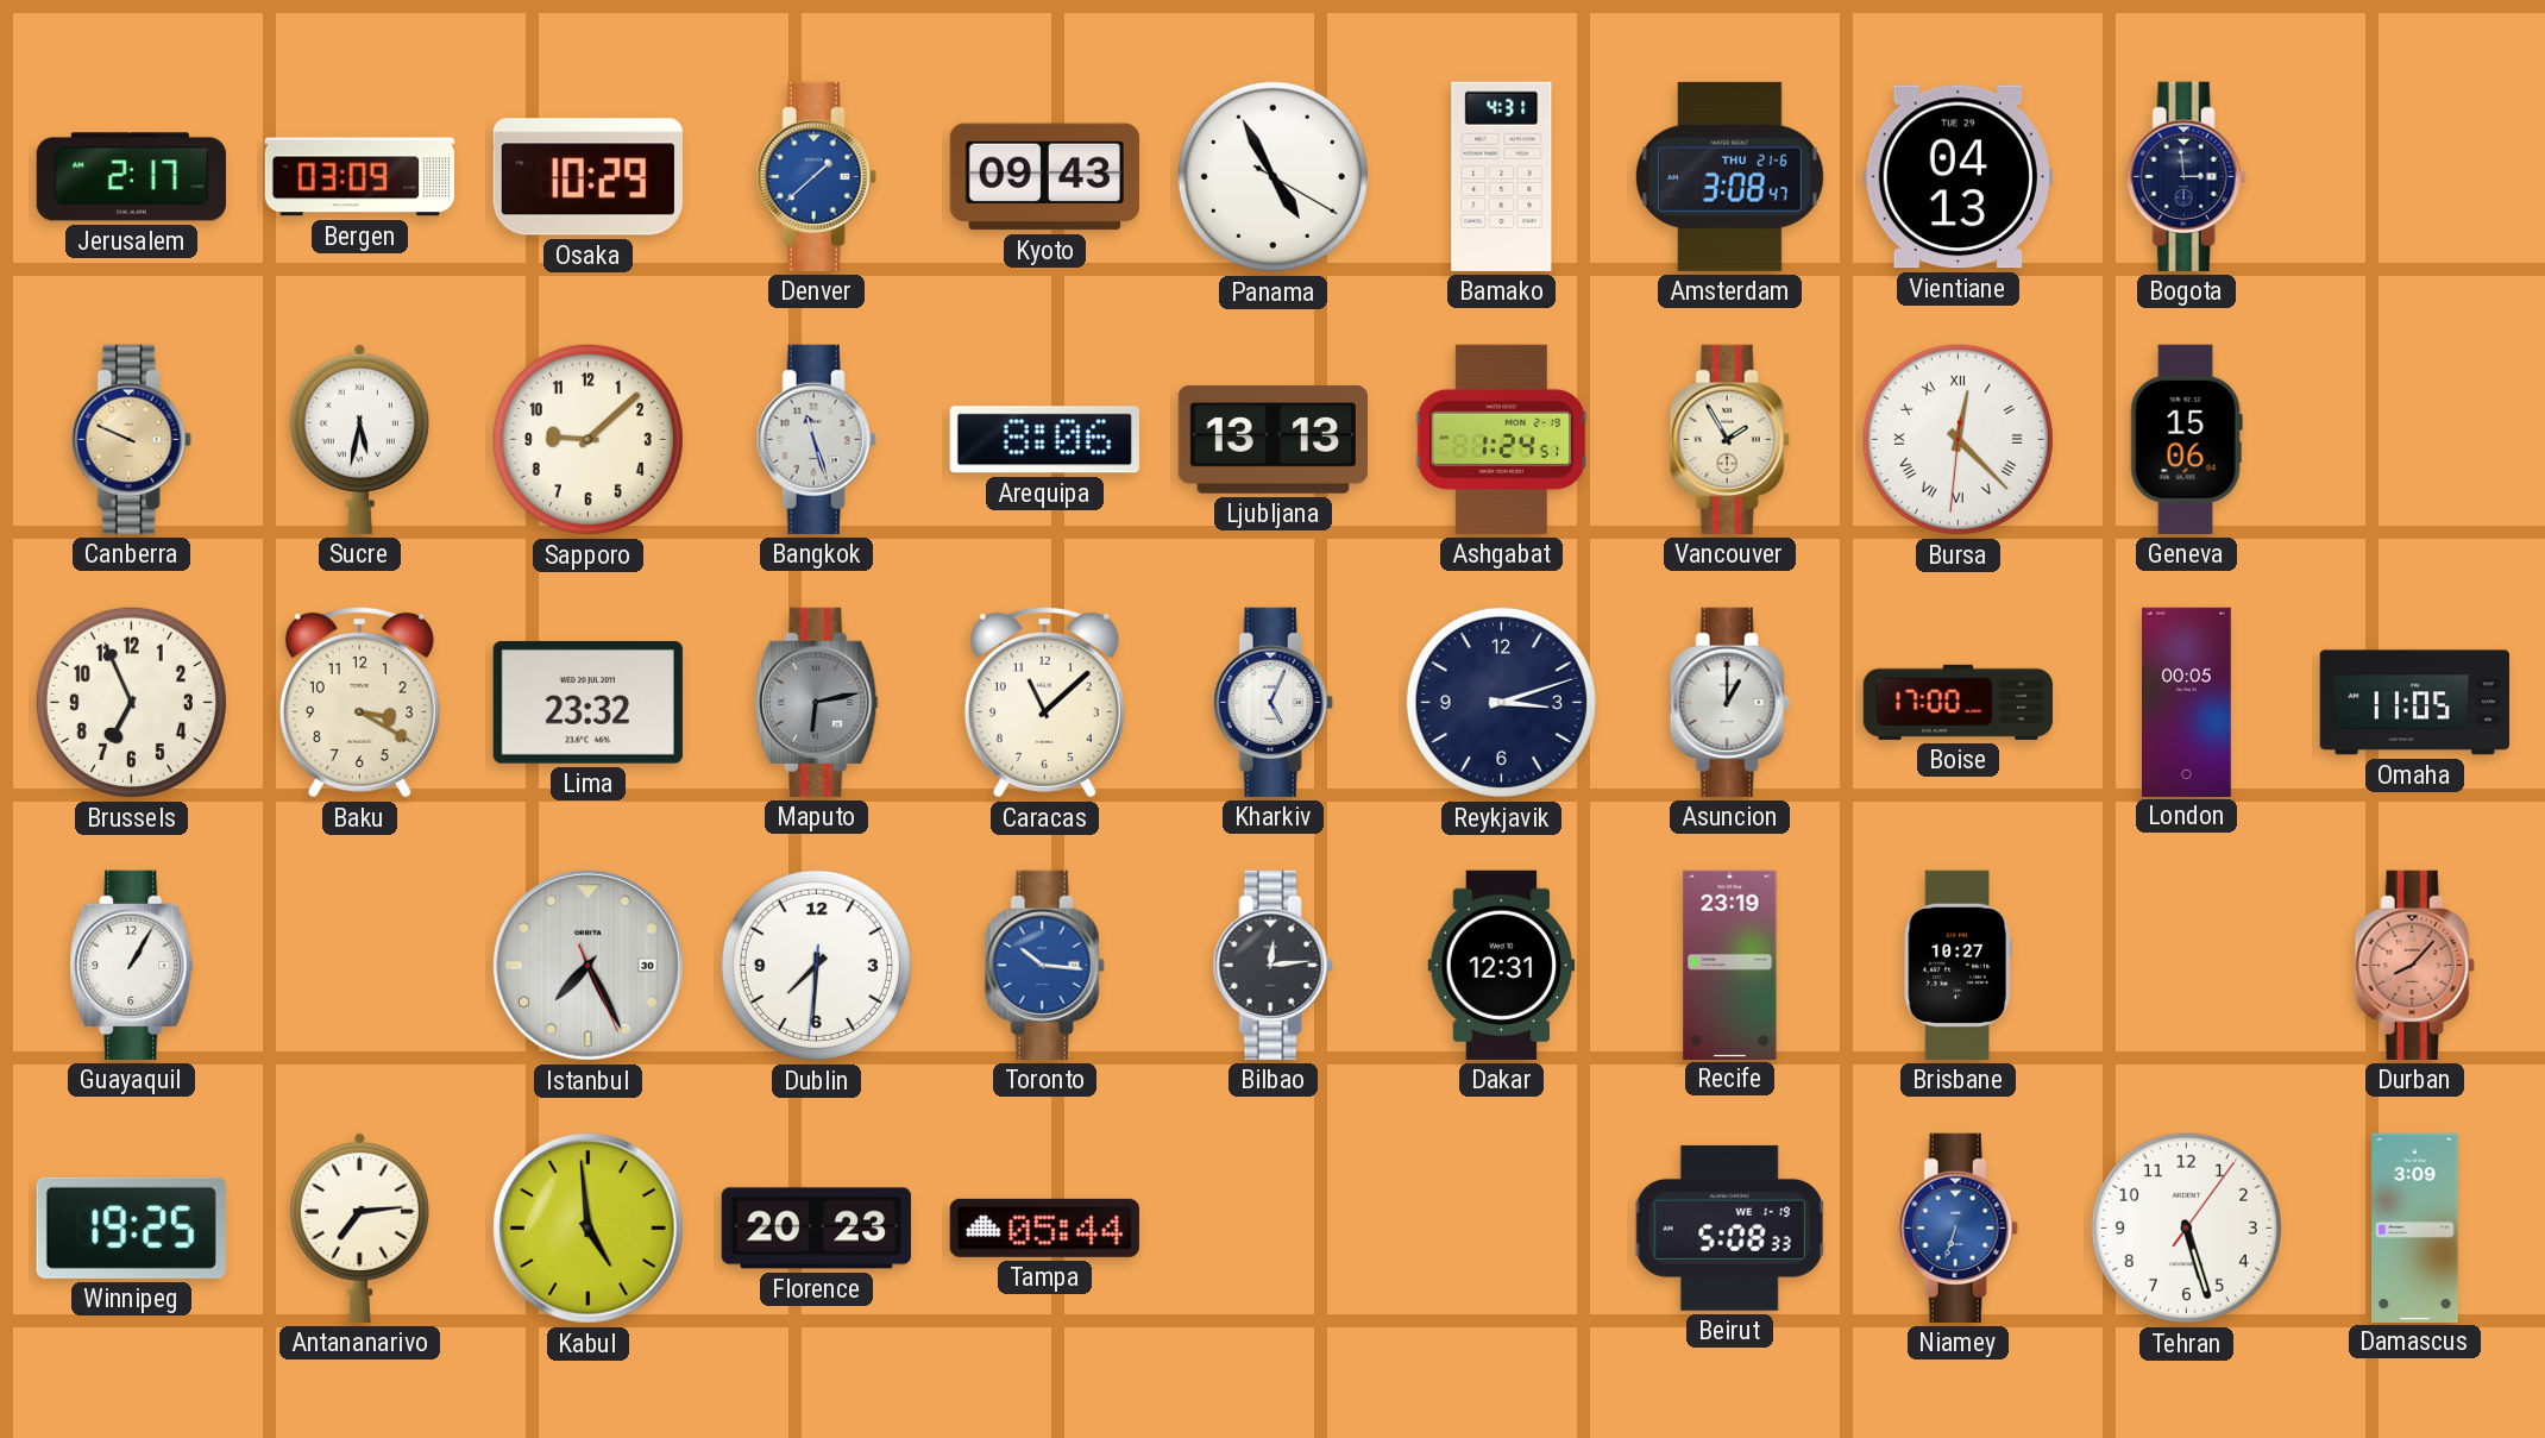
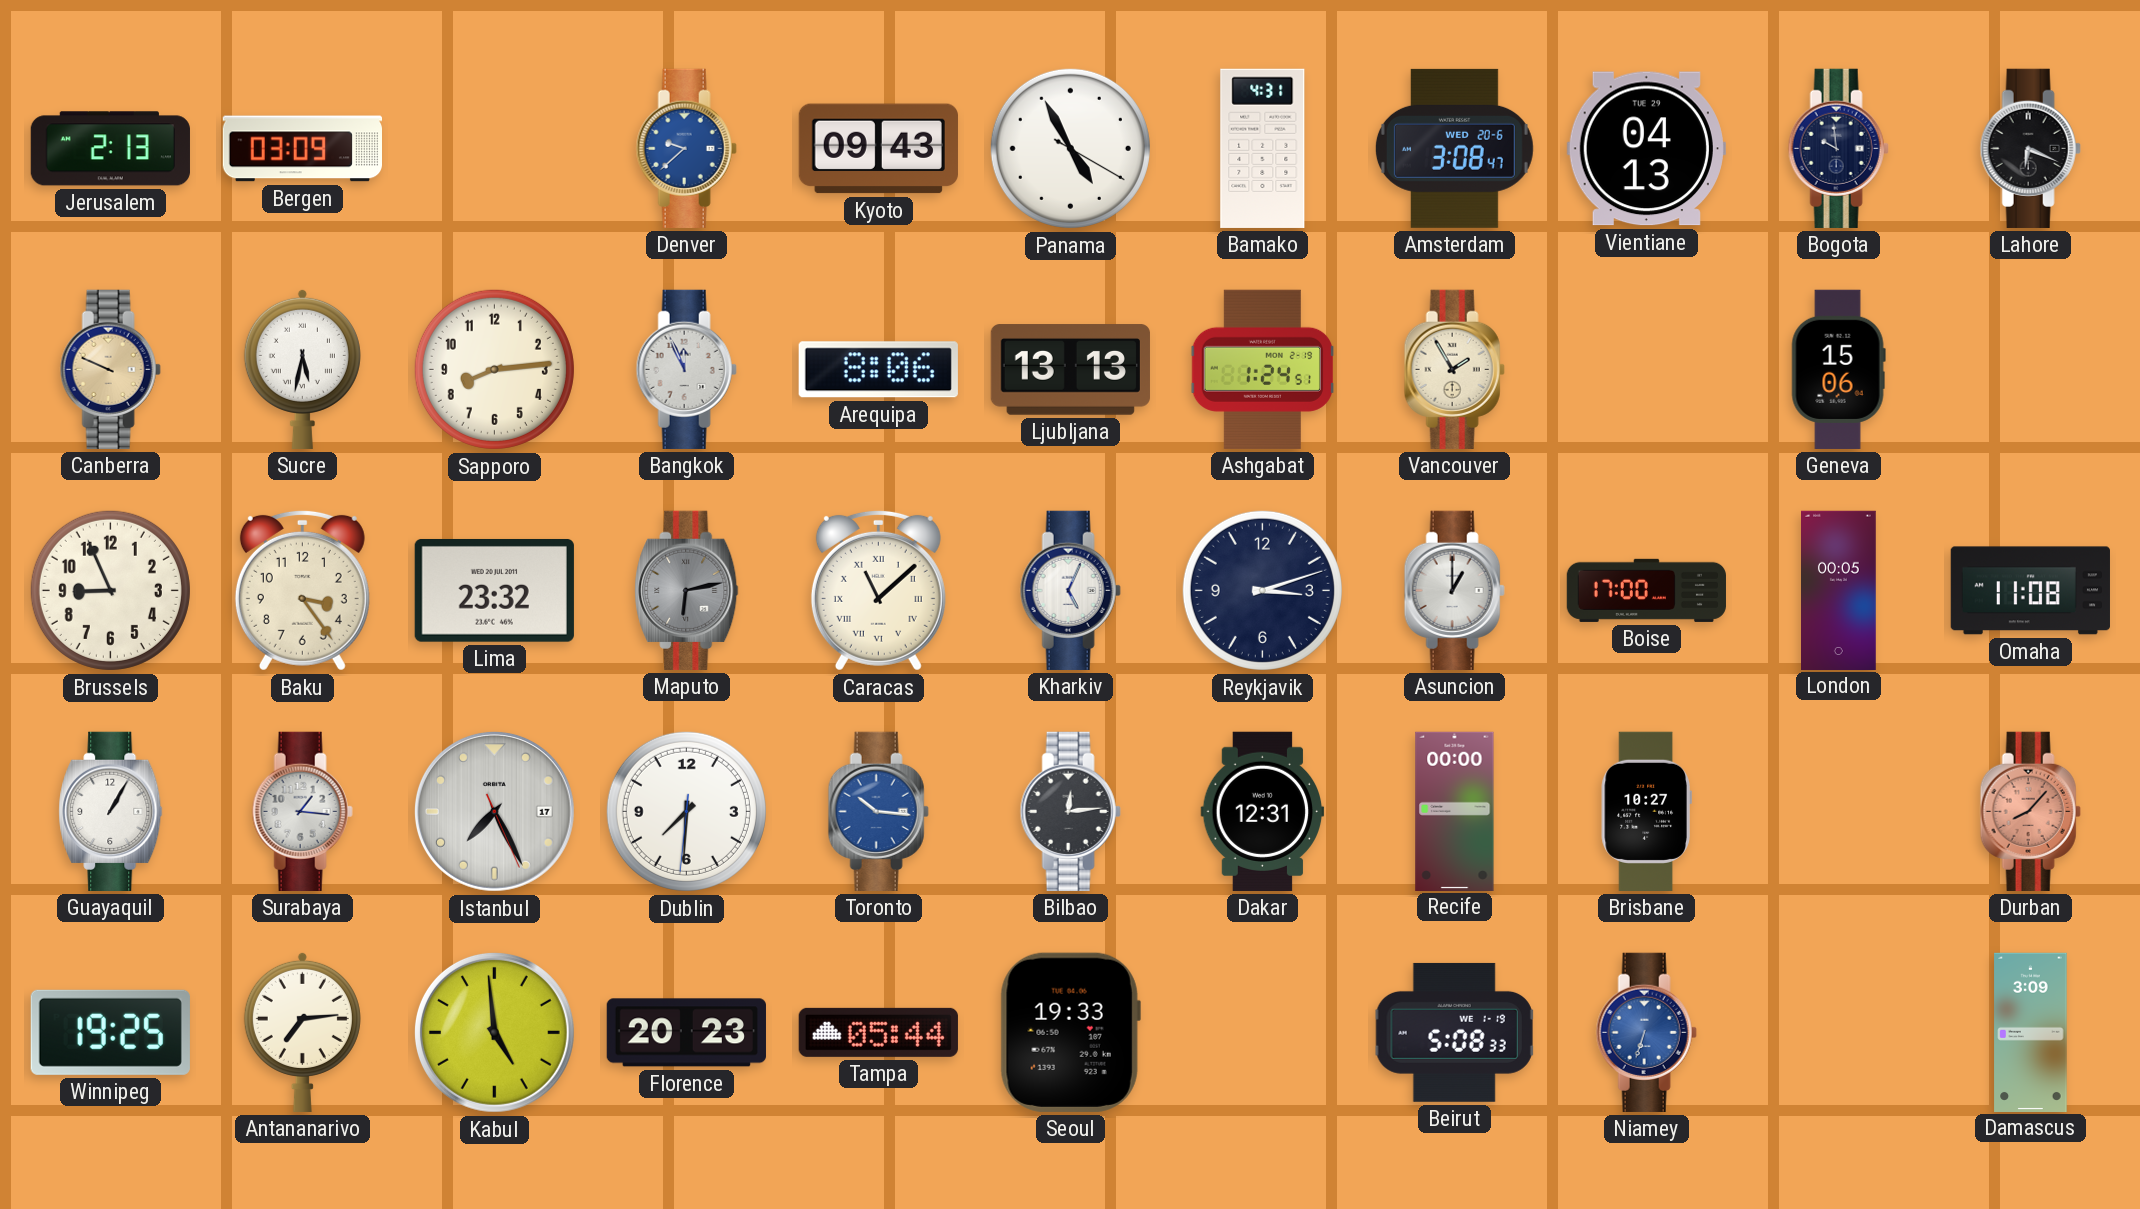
Jerusalem: 2:17 -> 2:13
Osaka: 10:29 -> none
Denver: 1:38 -> 9:38
Amsterdam date: THU 21-6 -> WED 20-6
Bogota: 2:59 -> 9:59
Lahore: none -> 6:19
Sapporo: 9:08 -> 8:14
Bangkok: 11:27 -> 11:56
Bursa: 12:22 -> none
Brussels: 6:56 -> 8:56
Baku: 3:20 -> 3:24
Caracas numerals: Arabic -> Roman
Omaha: 11:05 -> 11:08
Surabaya: none -> 1:16
Istanbul date: 30 -> 17
Recife: 23:19 -> 00:00
Seoul: none -> 19:33
Tehran: 5:27 -> none
